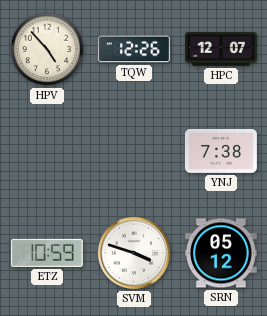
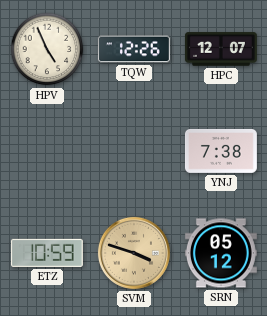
HPV: 4:53 -> 4:56
SVM dial: white -> champagne
